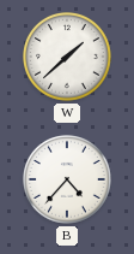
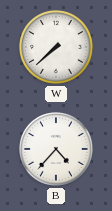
W: 1:38 -> 7:38
